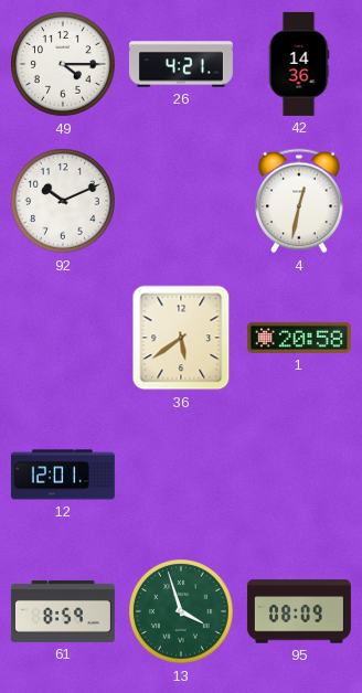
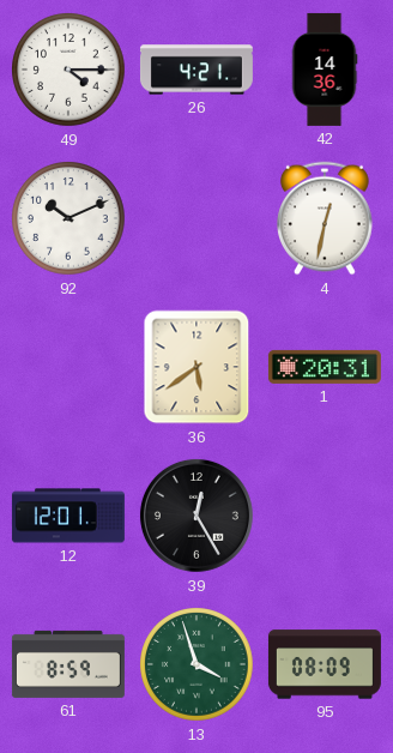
1: 20:58 -> 20:31
39: none -> 12:25
